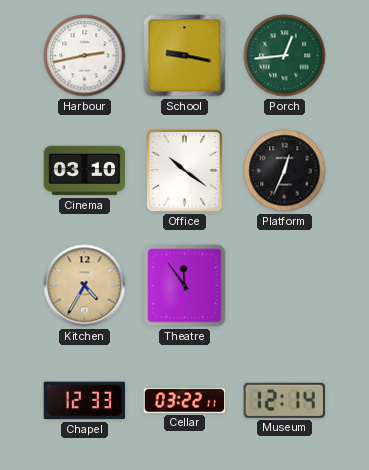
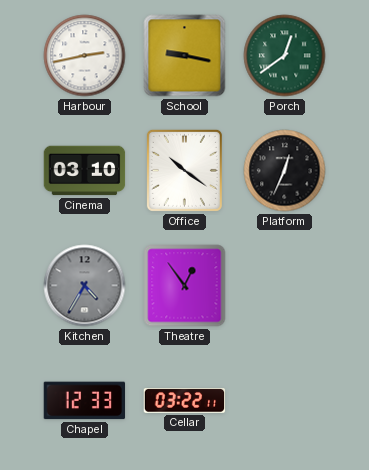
Porch: 12:44 -> 12:39
Kitchen dial: champagne -> grey
Theatre: 11:54 -> 12:54
Museum: 12:14 -> none
